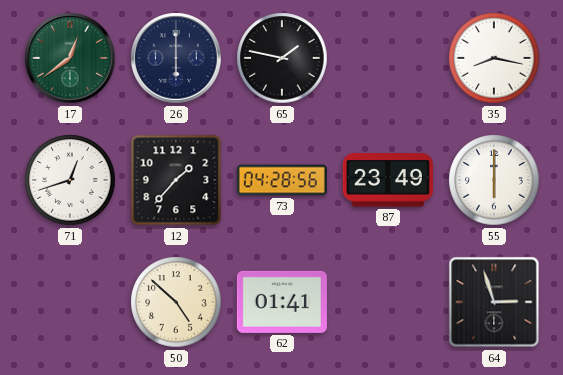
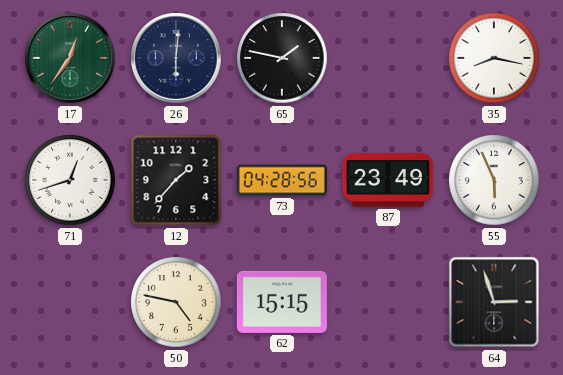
17: 12:39 -> 12:36
26: 6:00 -> 6:01
55: 6:00 -> 5:56
50: 4:52 -> 4:47
62: 01:41 -> 15:15
